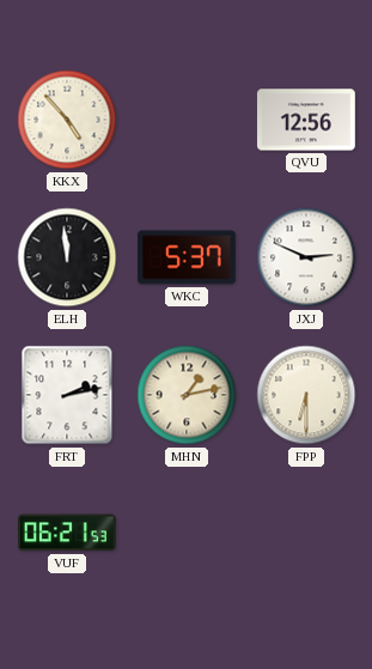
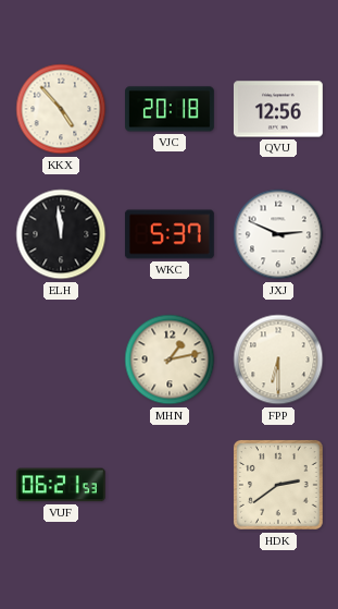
VJC: none -> 20:18
FRT: 2:13 -> none
HDK: none -> 2:39
